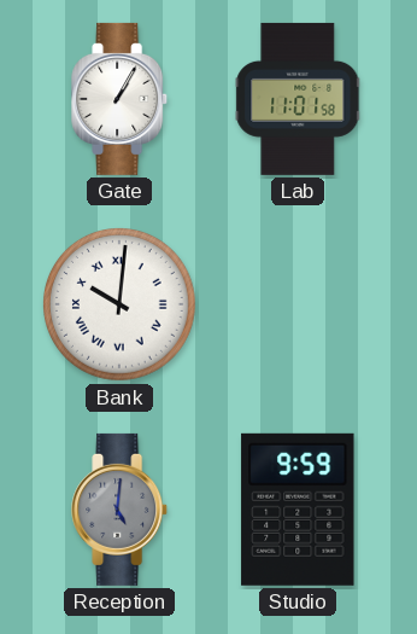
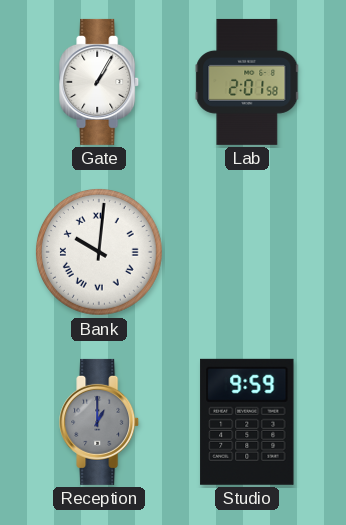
Lab: 11:01 -> 2:01
Reception: 5:01 -> 1:00
